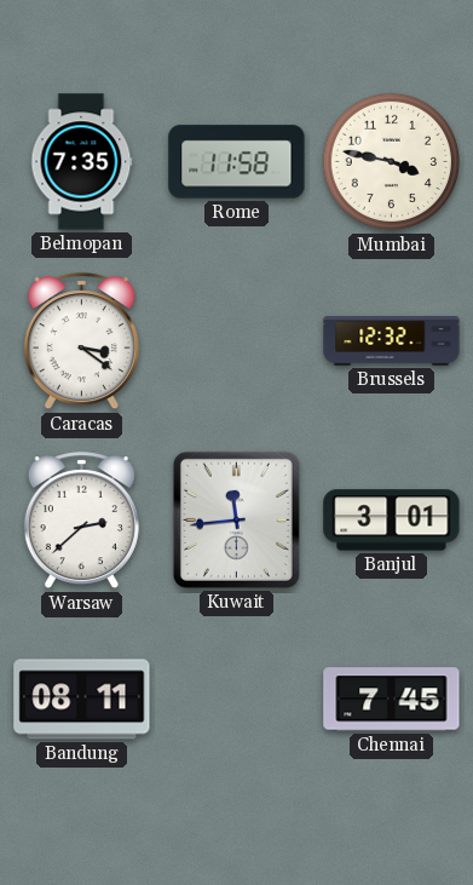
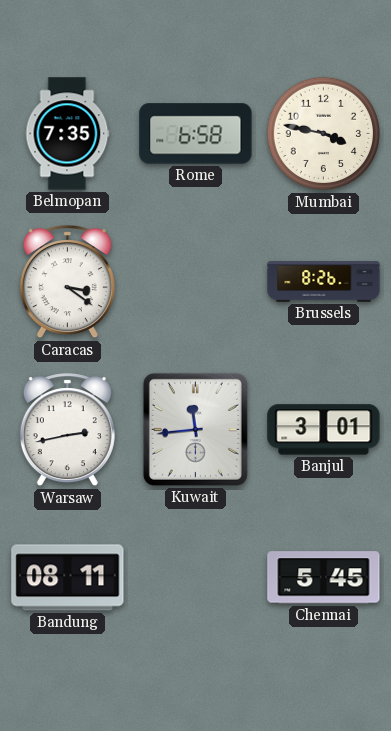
Rome: 11:58 -> 6:58
Brussels: 12:32 -> 8:26
Warsaw: 2:38 -> 2:43
Chennai: 7:45 -> 5:45
